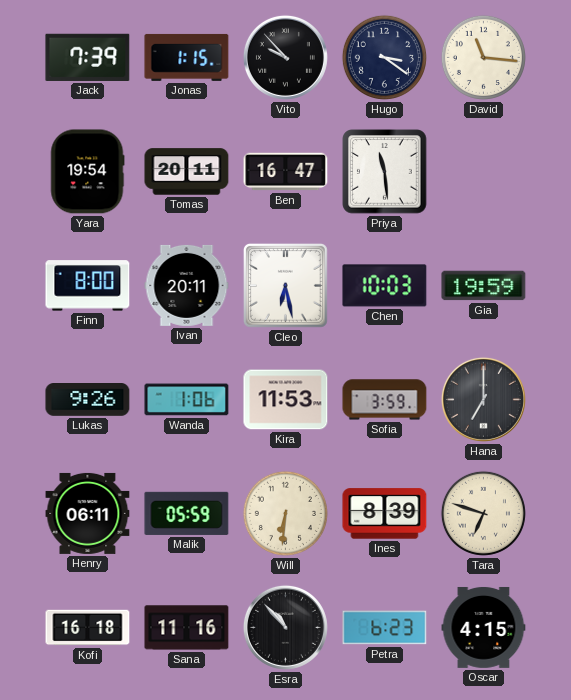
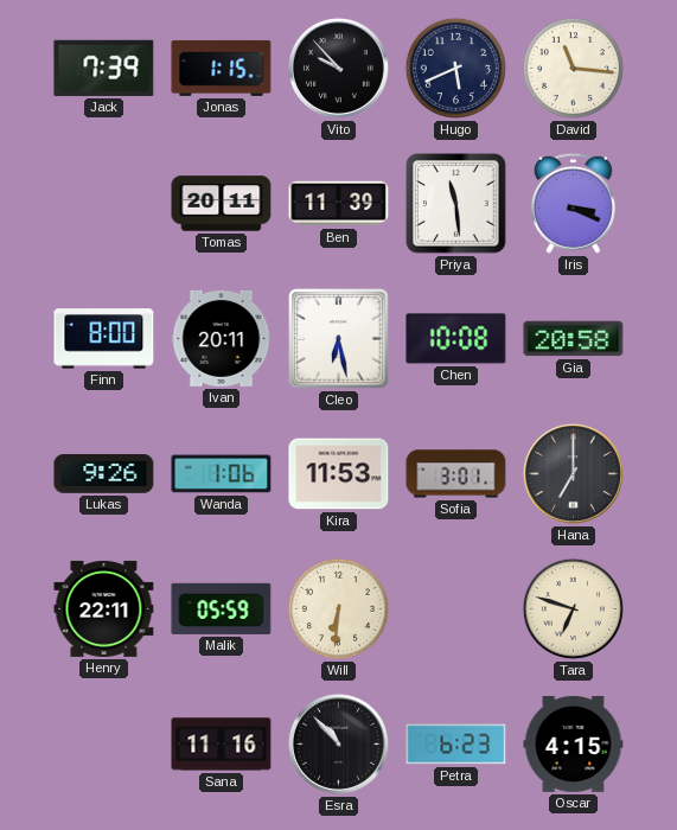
Hugo: 3:21 -> 5:41
Yara: 19:54 -> none
Ben: 16:47 -> 11:39
Iris: none -> 3:19
Chen: 10:03 -> 10:08
Gia: 19:59 -> 20:58
Sofia: 3:59 -> 3:01
Henry: 06:11 -> 22:11
Ines: 8:39 -> none
Kofi: 16:18 -> none
